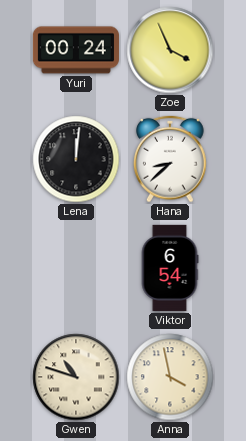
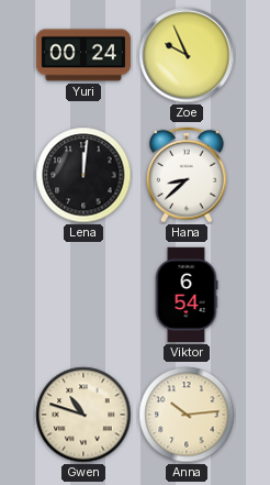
Zoe: 3:56 -> 9:56
Anna: 3:58 -> 10:14
